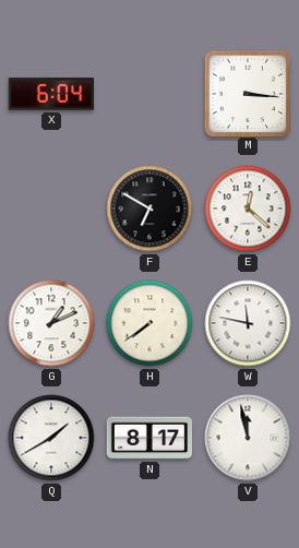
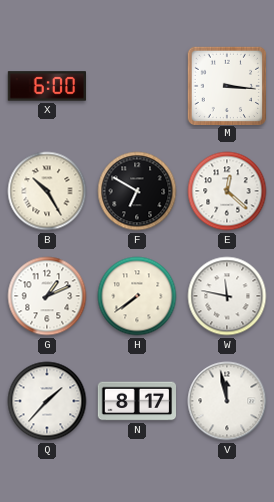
X: 6:04 -> 6:00
B: none -> 10:25
Q: 1:40 -> 1:37
